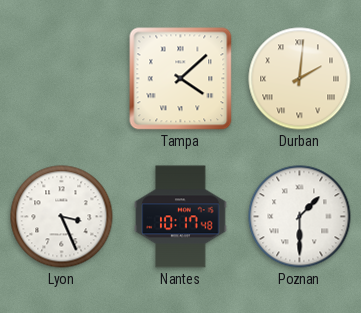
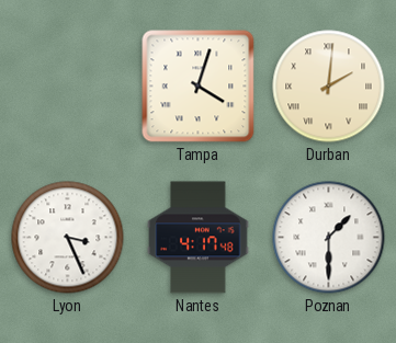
Tampa: 4:08 -> 4:03
Nantes: 10:17 -> 4:17
